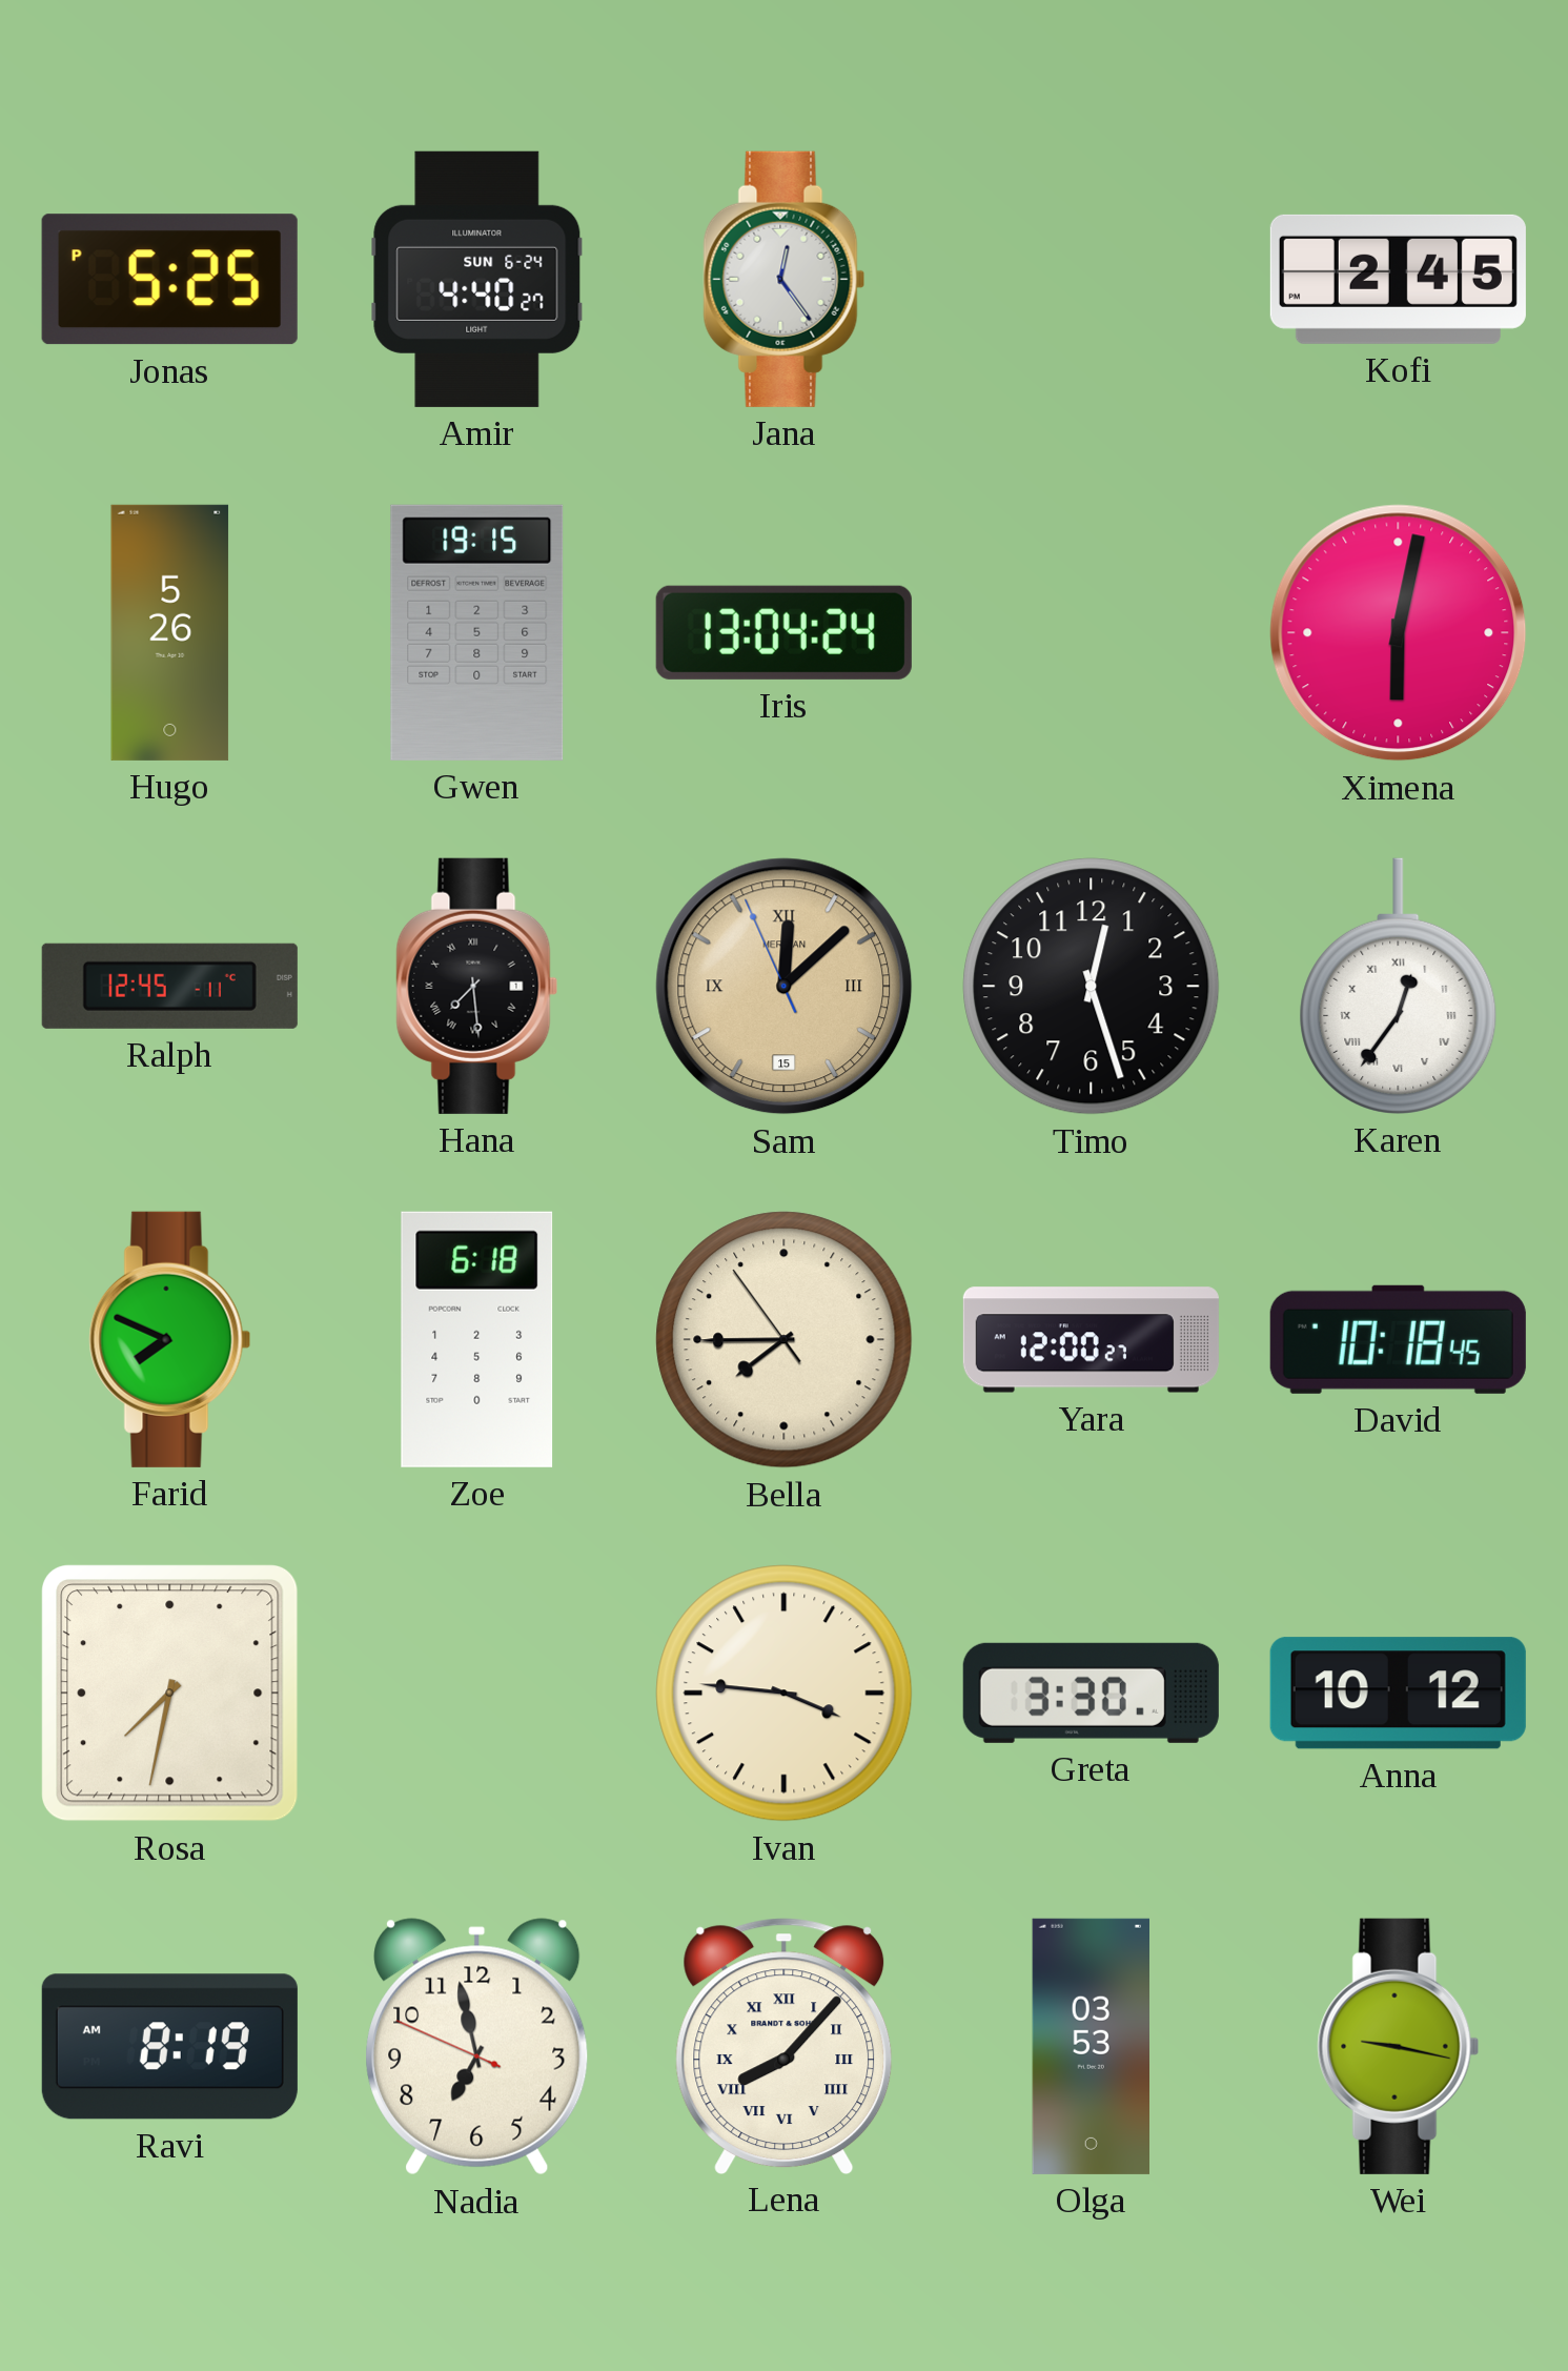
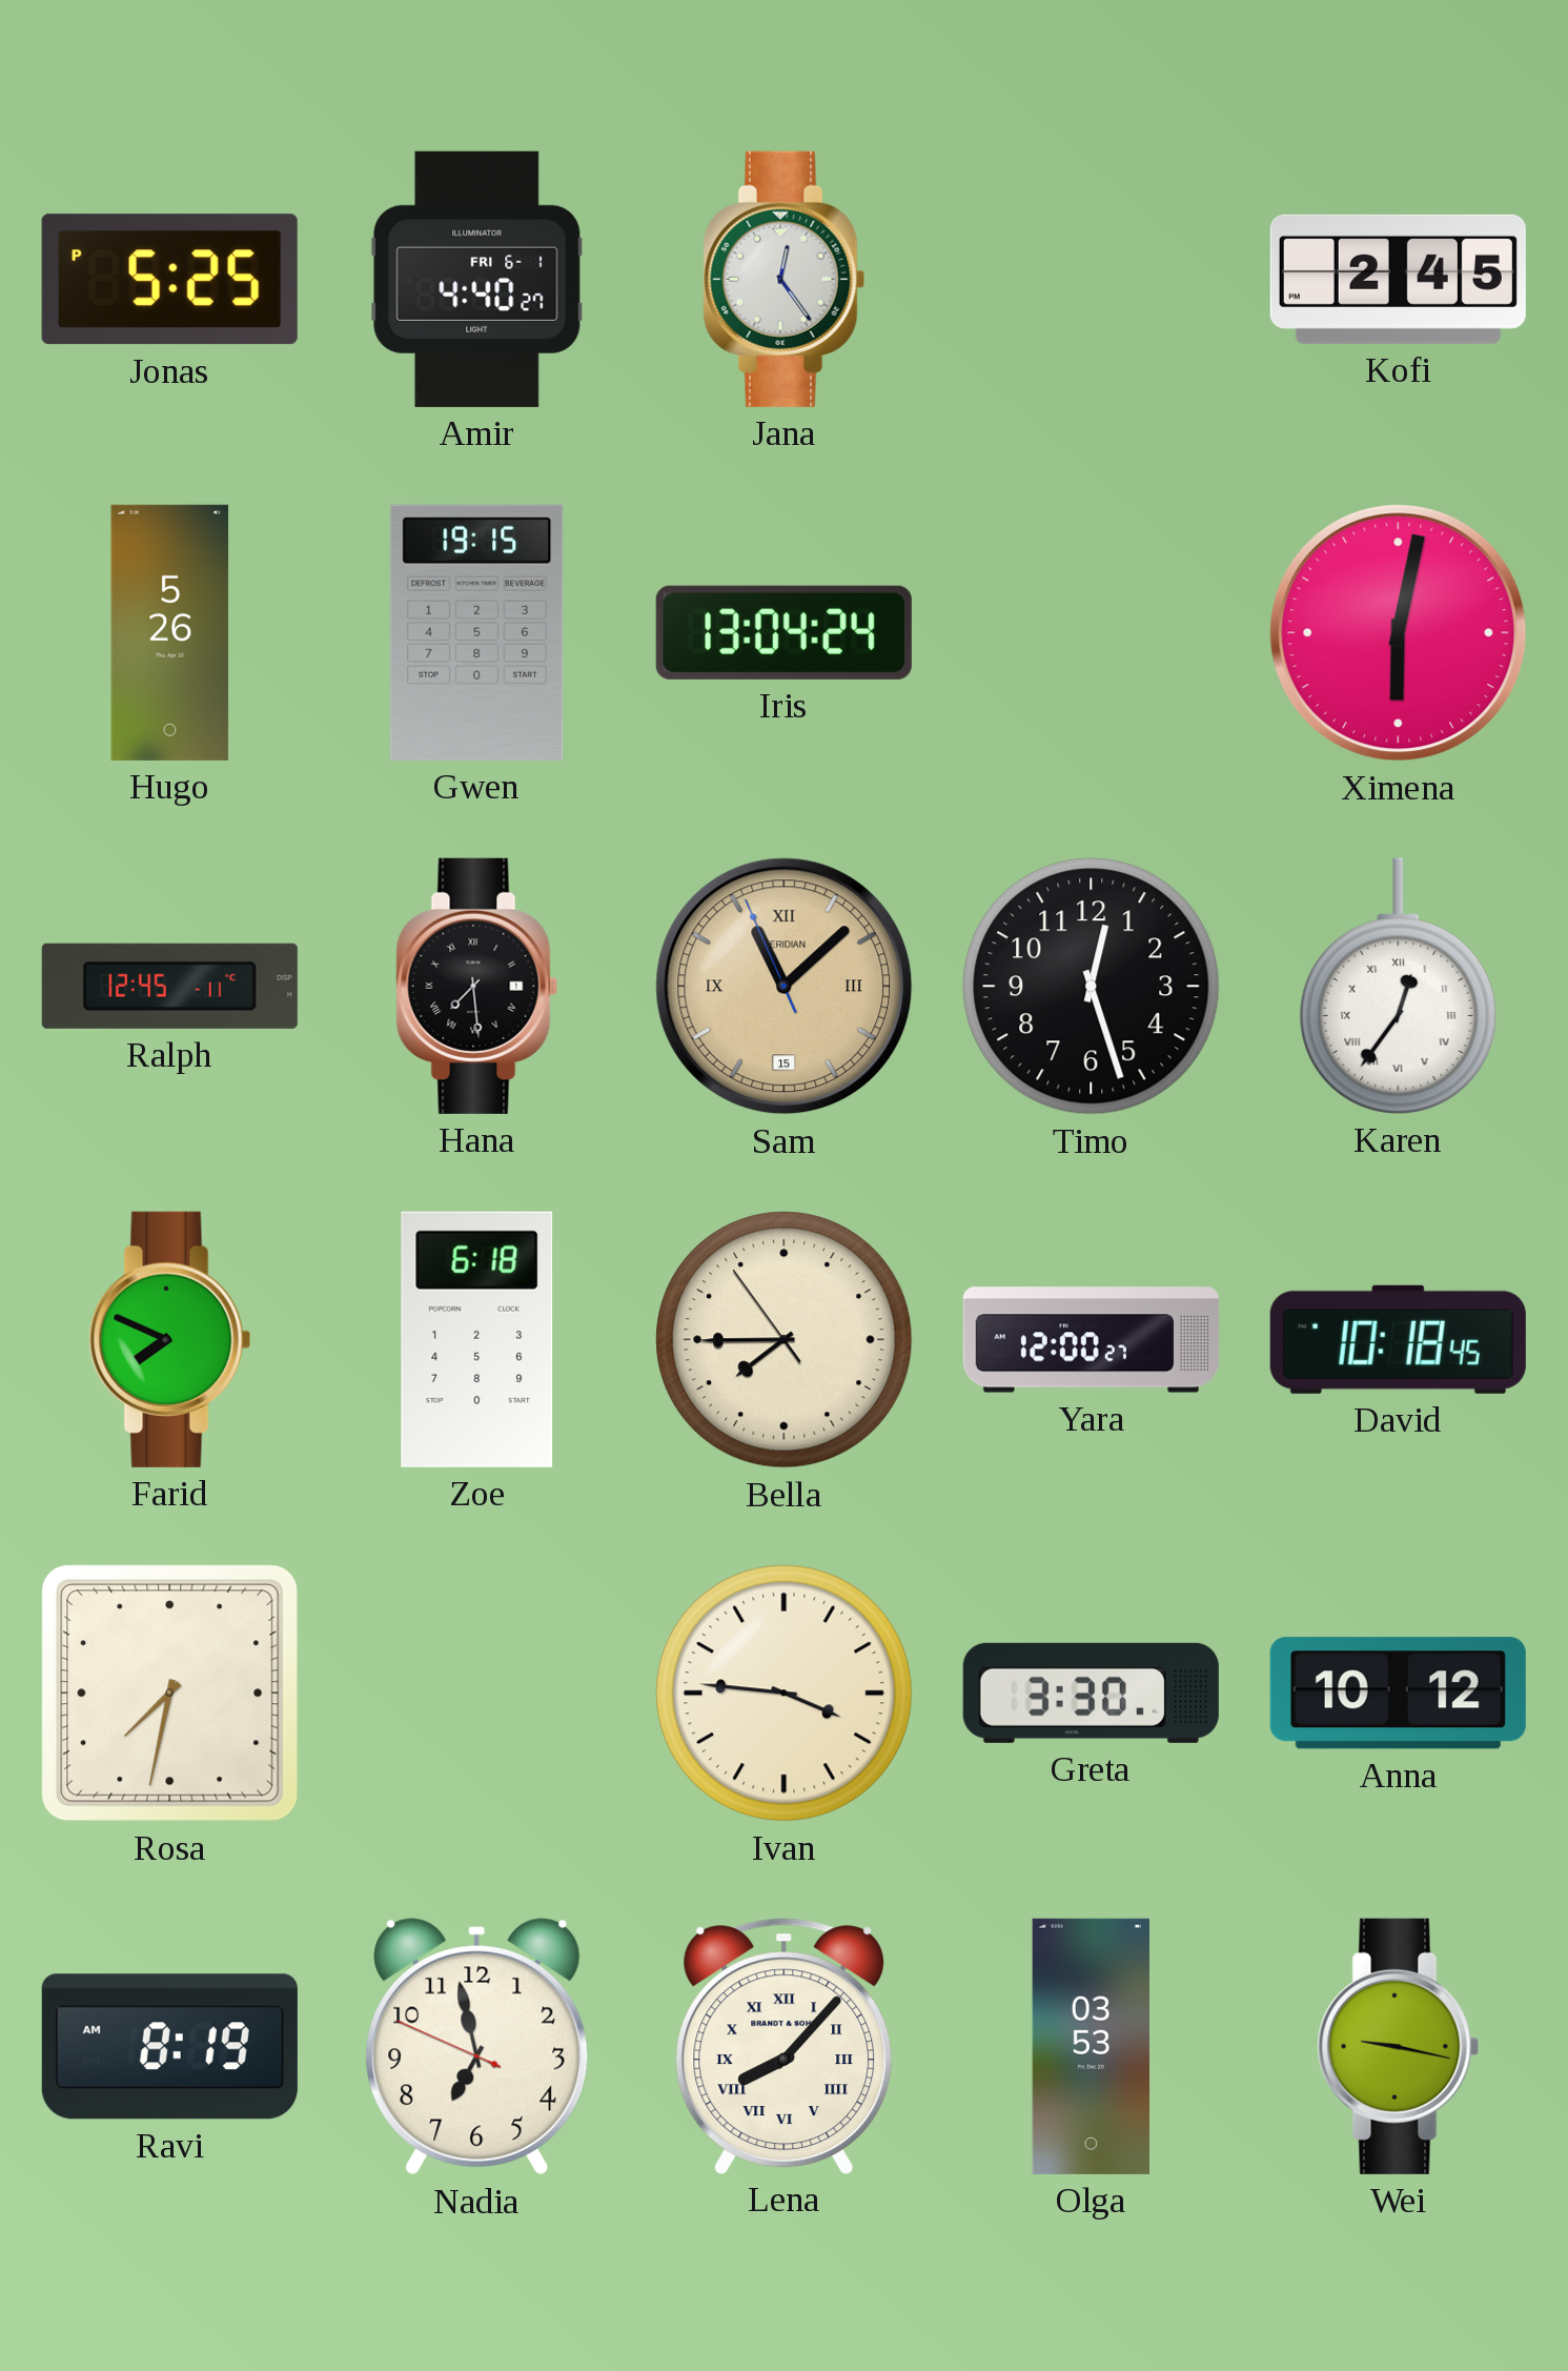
Amir date: SUN 6-24 -> FRI 6-1
Sam: 12:07 -> 11:07
